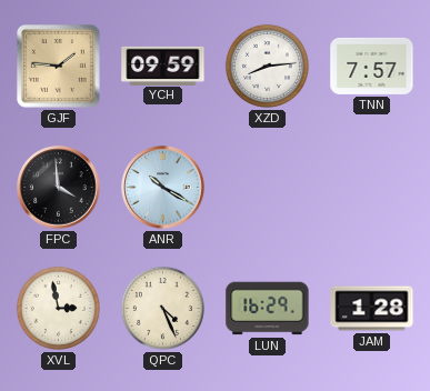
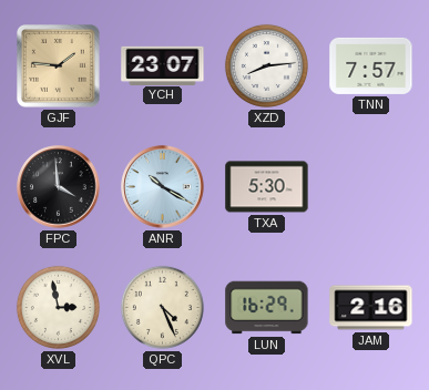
YCH: 09:59 -> 23:07
TXA: none -> 5:30
JAM: 1:28 -> 2:16
